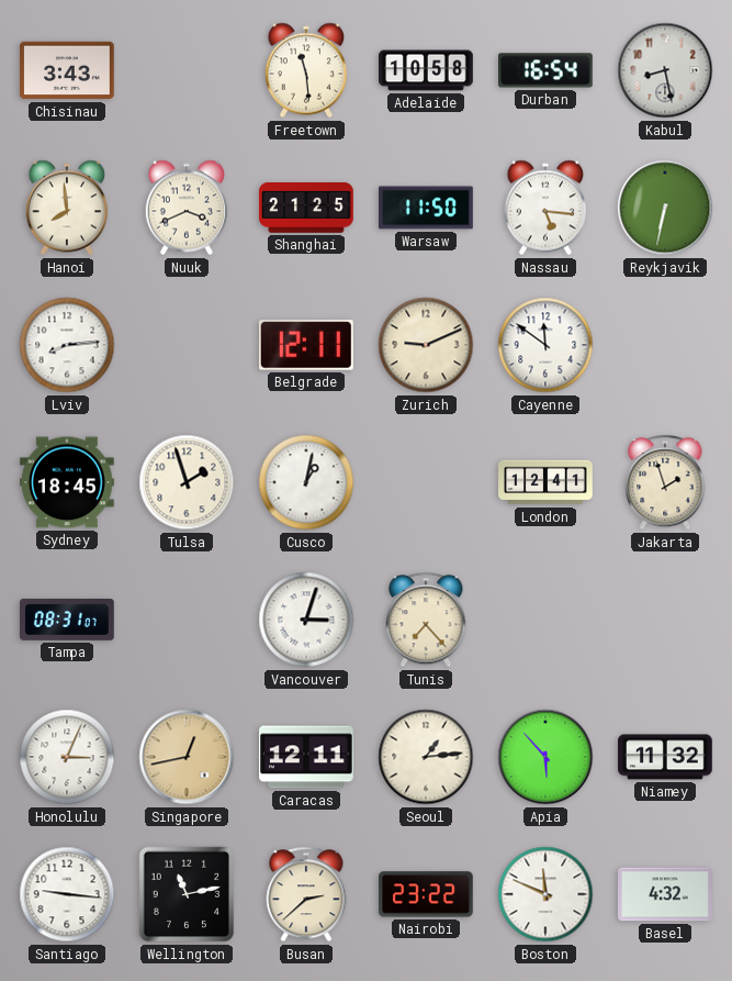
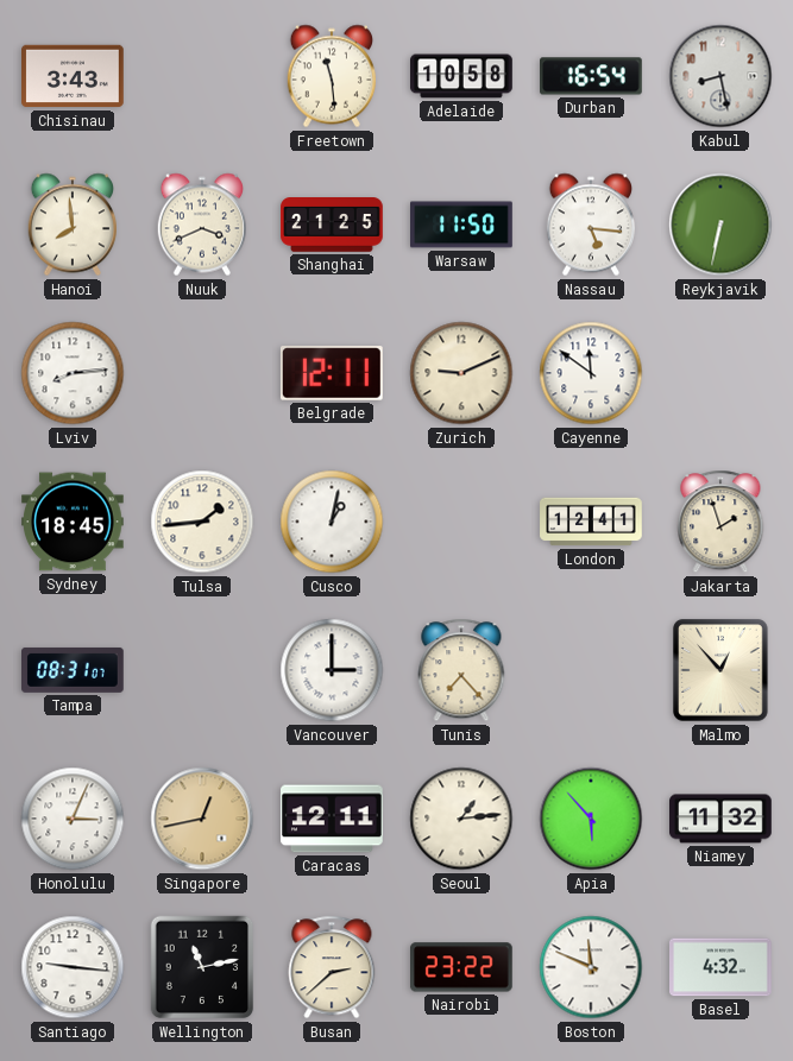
Tulsa: 1:57 -> 1:44
Vancouver: 3:03 -> 3:00
Malmo: none -> 12:53
